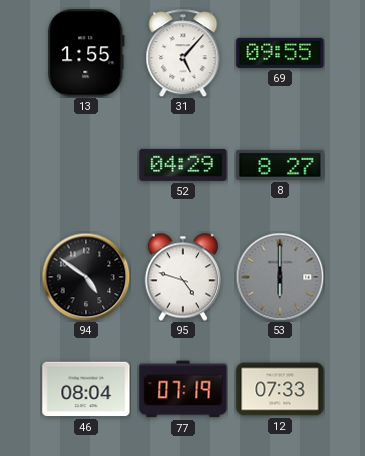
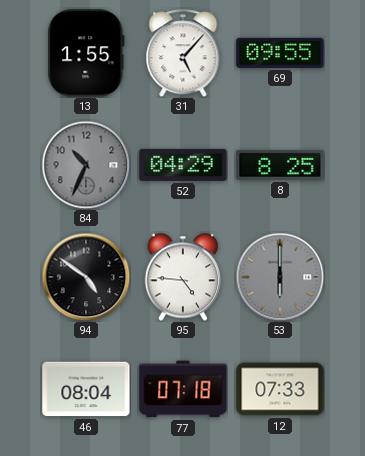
84: none -> 10:34
8: 8:27 -> 8:25
95: 4:48 -> 4:46
77: 07:19 -> 07:18
